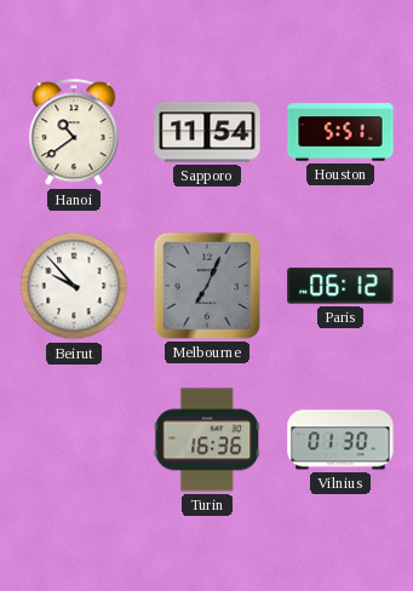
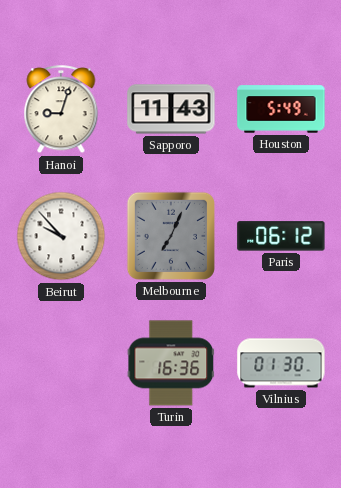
Hanoi: 10:39 -> 9:03
Sapporo: 11:54 -> 11:43
Houston: 5:51 -> 5:49
